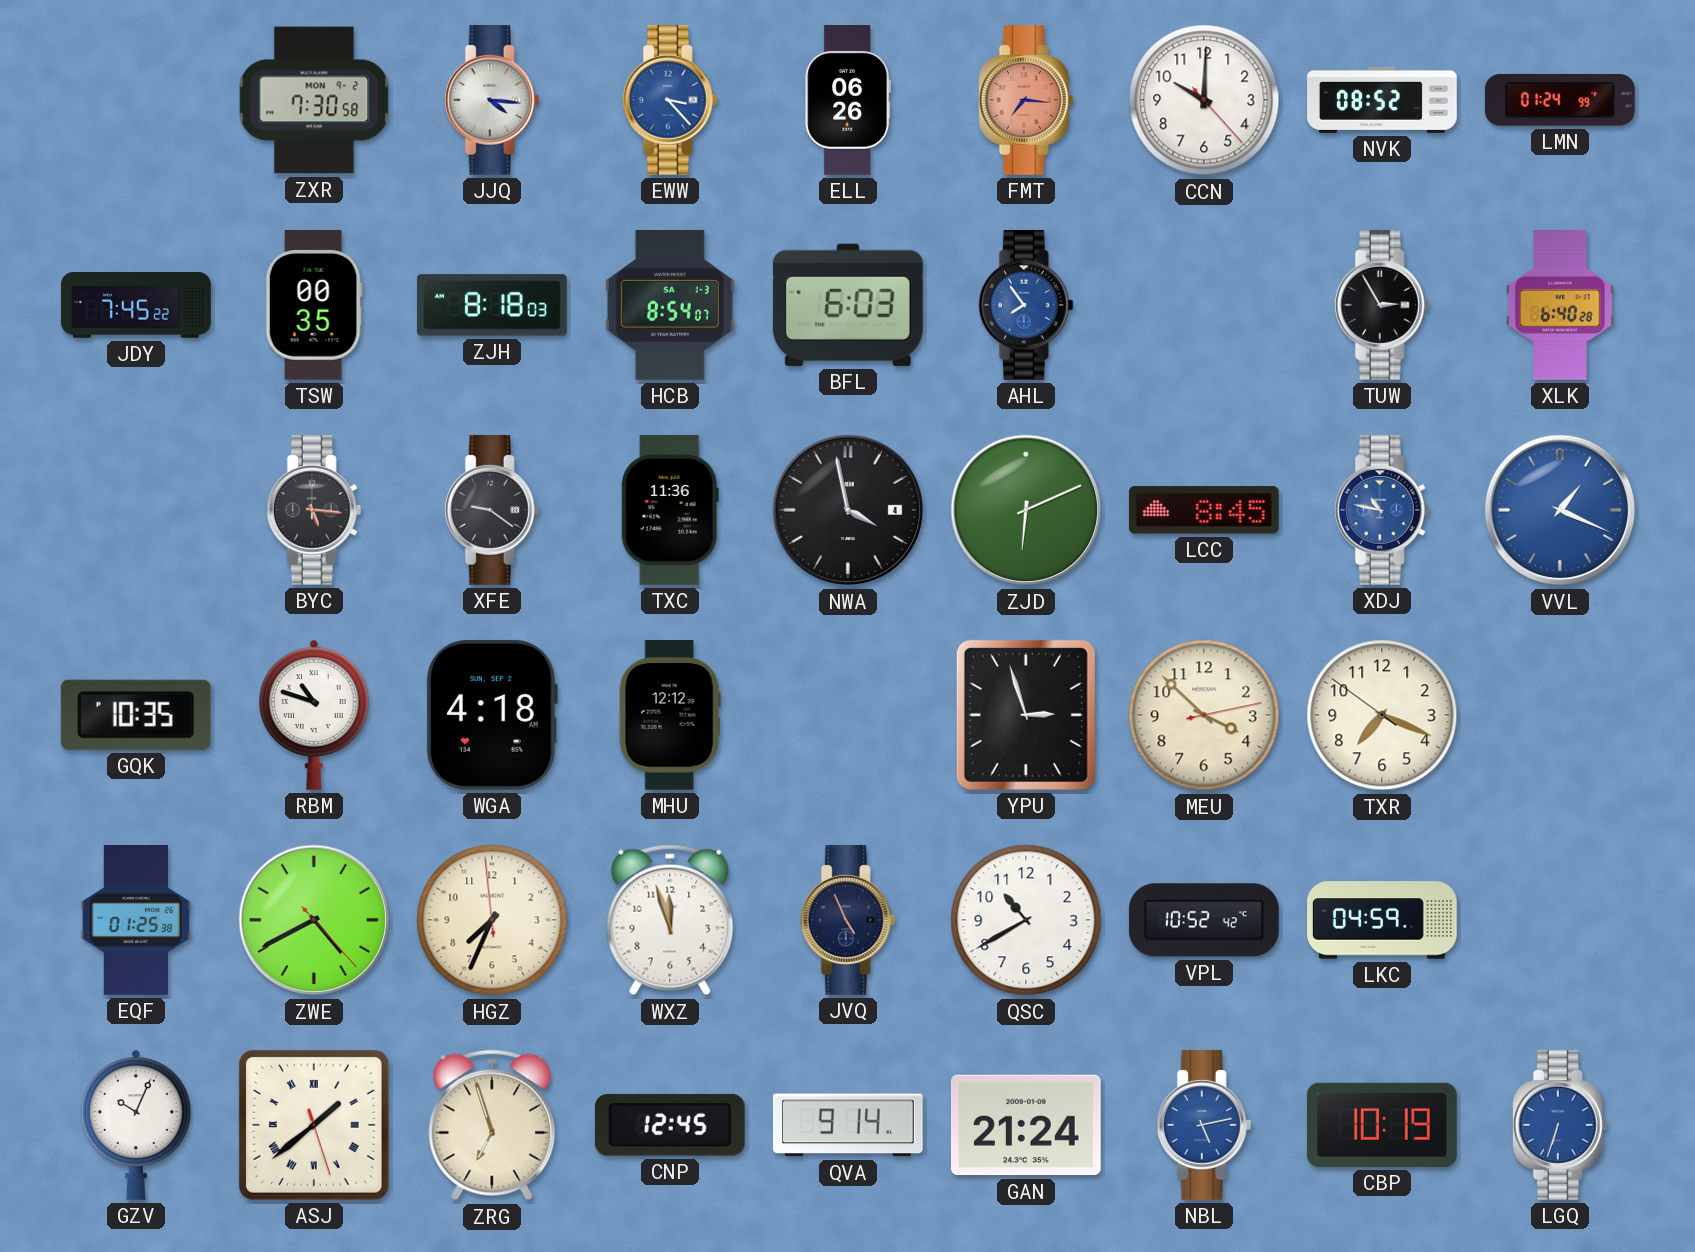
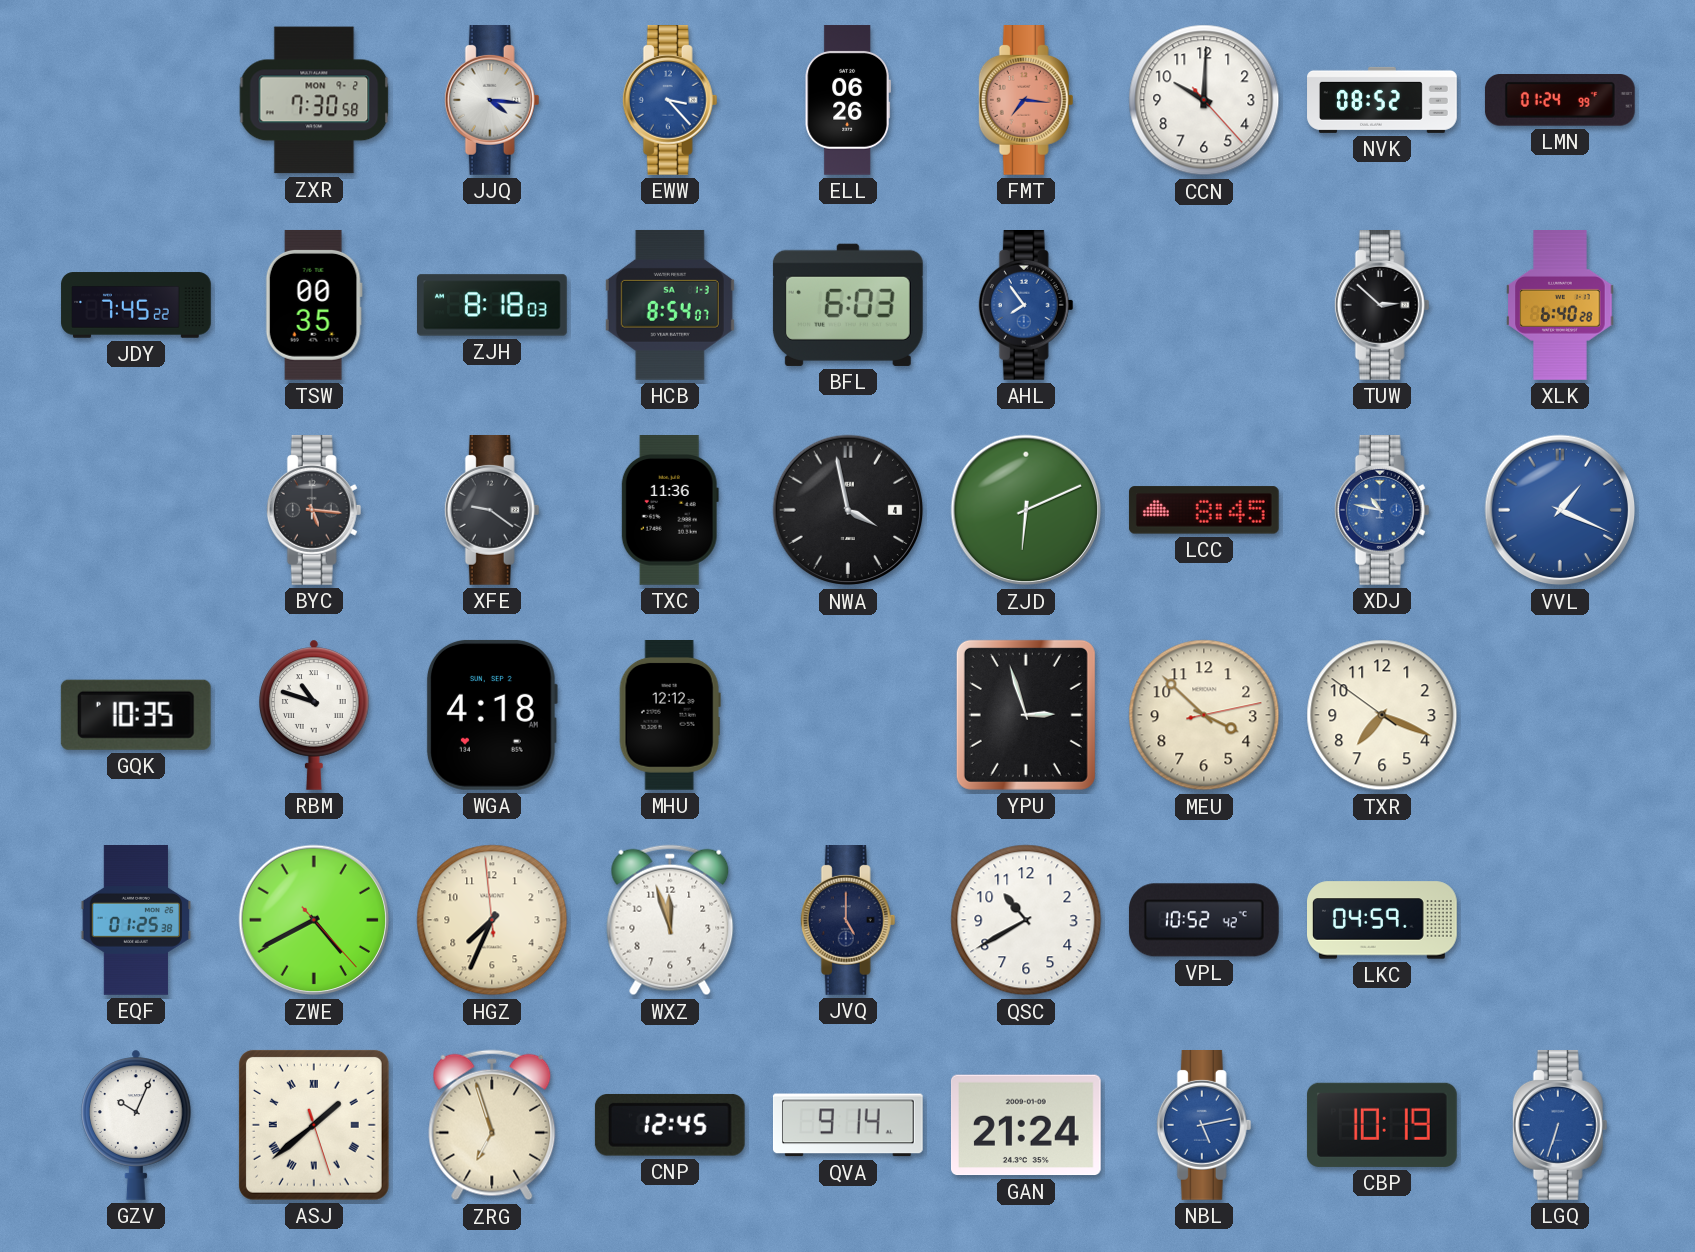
TUW: 2:55 -> 2:52
JVQ: 4:56 -> 5:00
